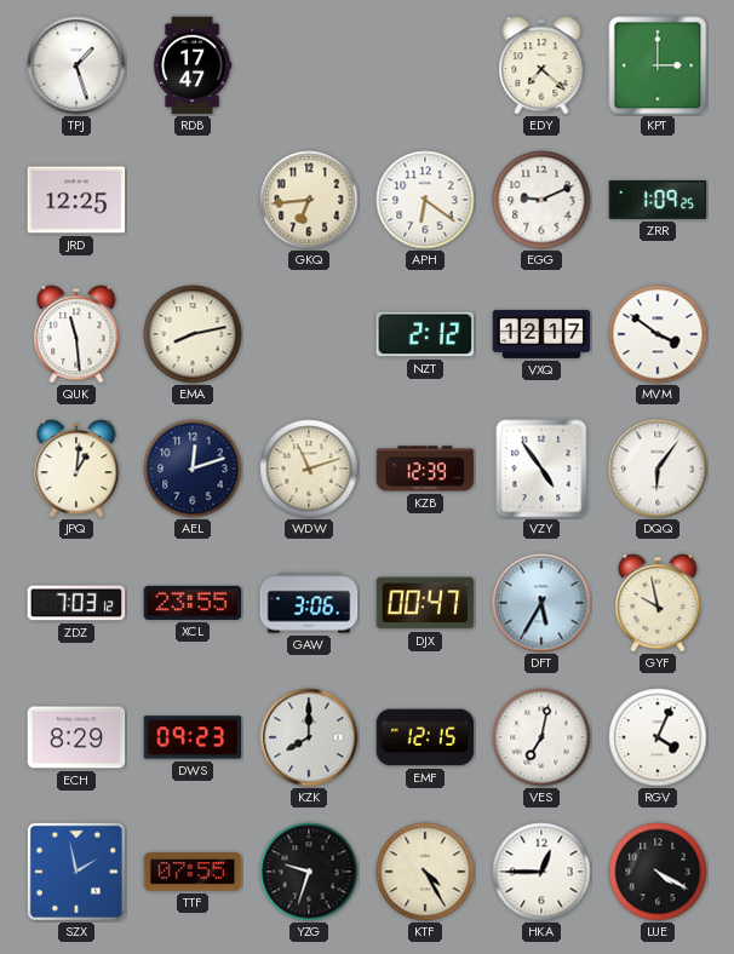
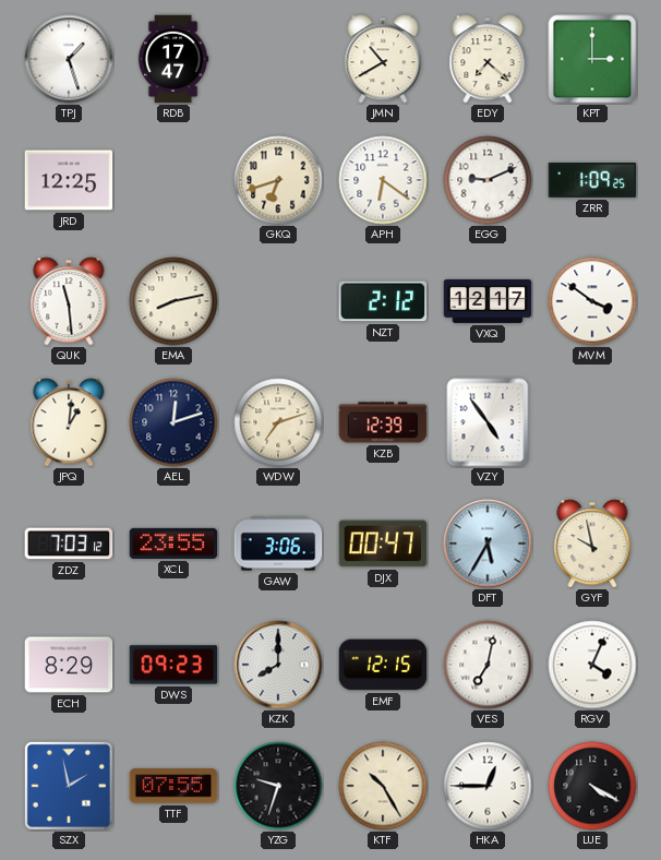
JMN: none -> 10:40
GKQ: 6:44 -> 6:42
WDW: 11:12 -> 7:12
DQQ: 6:06 -> none
KTF: 4:25 -> 10:25
